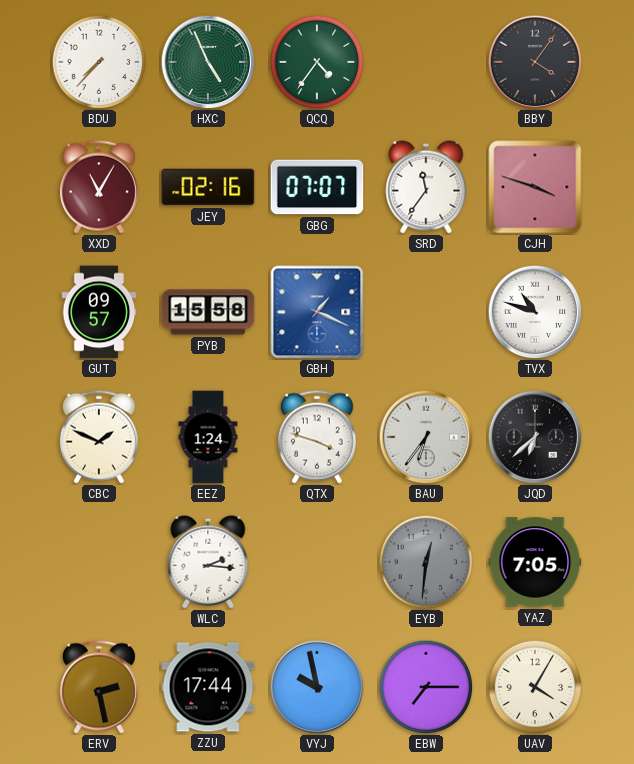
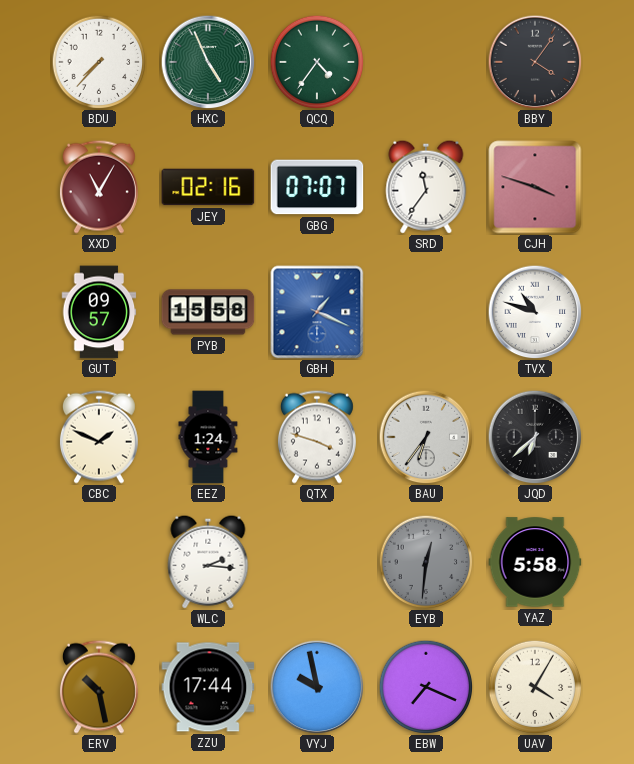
YAZ: 7:05 -> 5:58
ERV: 2:28 -> 10:28
EBW: 7:15 -> 7:19
